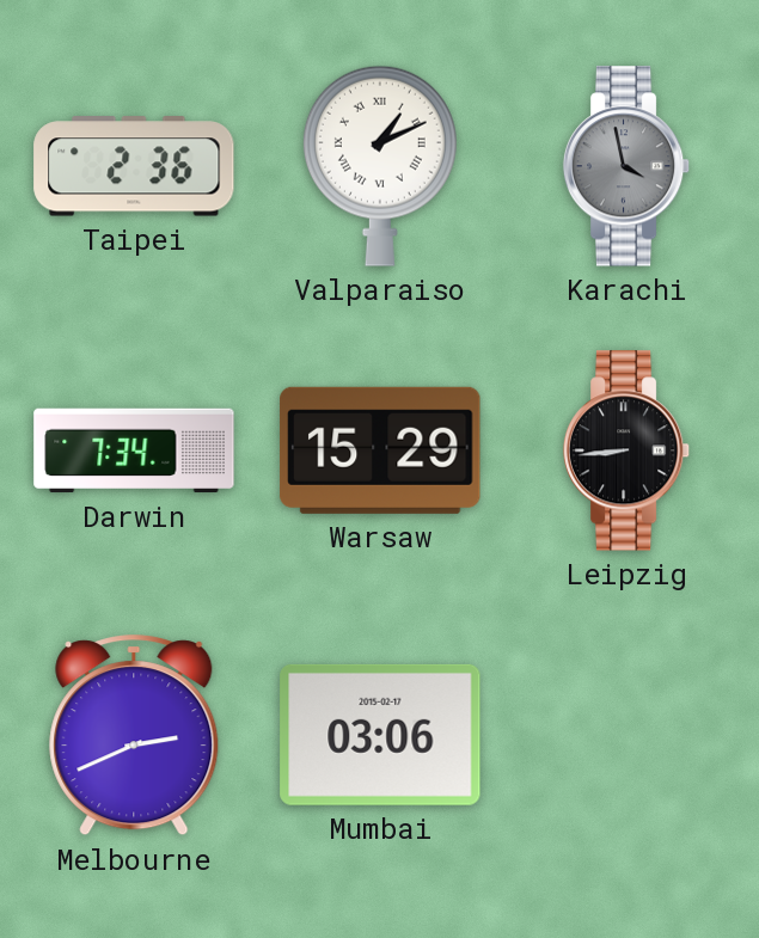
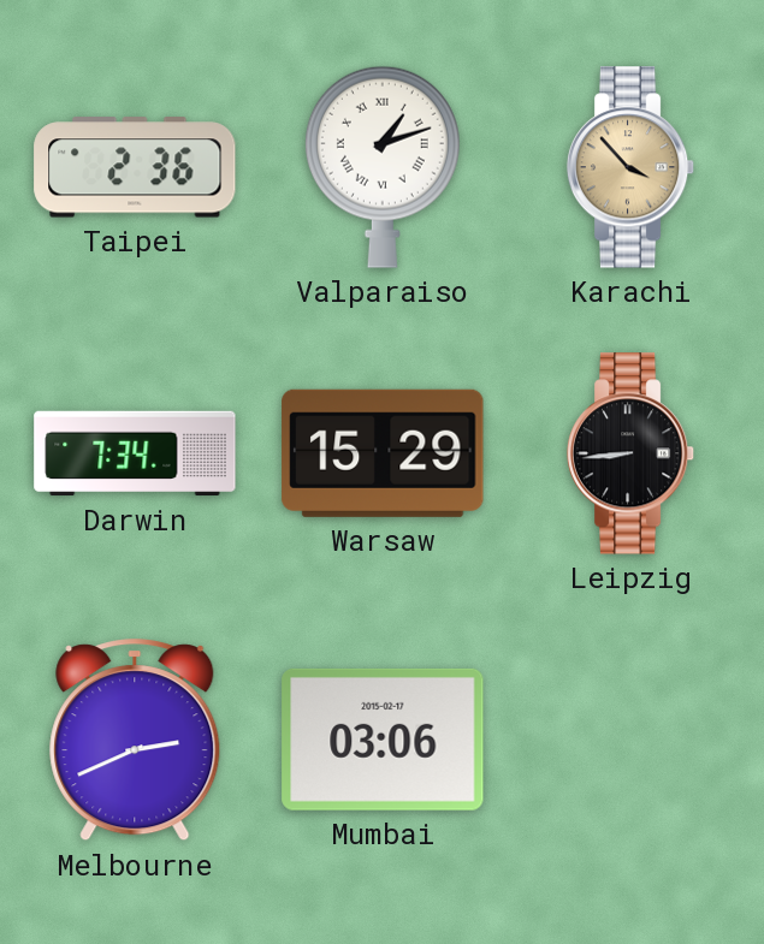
Valparaiso: 1:11 -> 1:12
Karachi: 3:58 -> 3:53
Karachi dial: grey -> champagne
